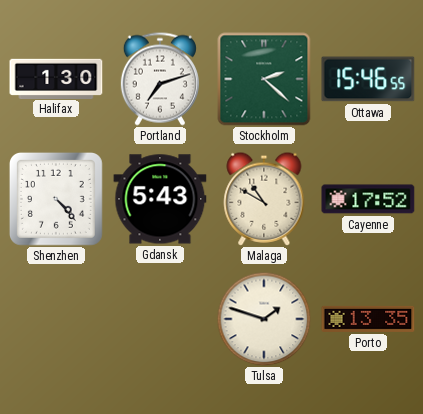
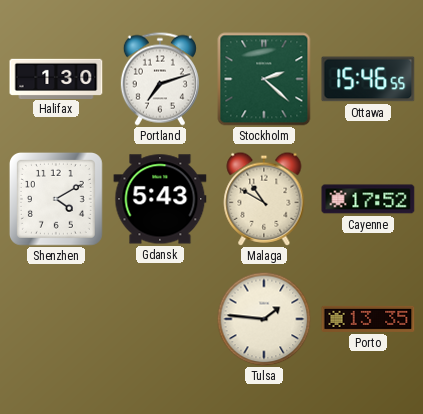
Shenzhen: 4:23 -> 4:10
Tulsa: 1:48 -> 1:46
